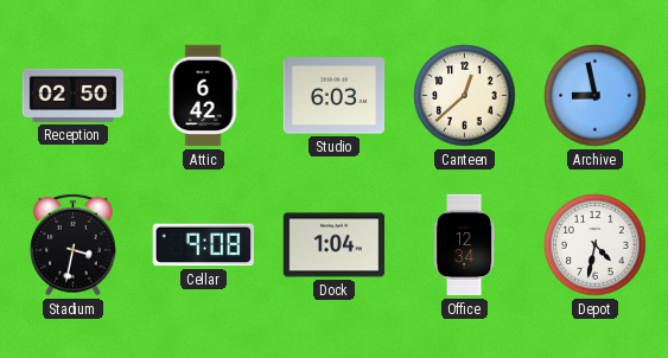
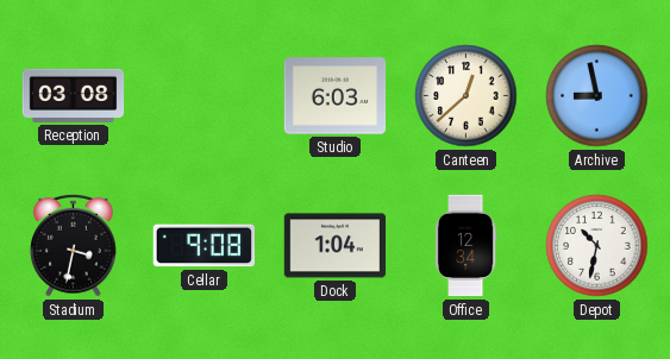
Reception: 02:50 -> 03:08
Attic: 6:42 -> none
Depot: 4:32 -> 10:32
